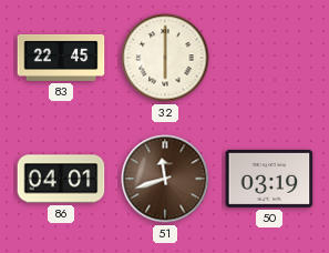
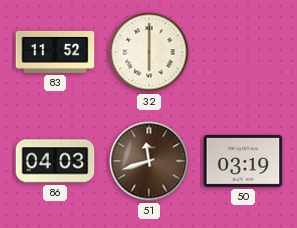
83: 22:45 -> 11:52
86: 04:01 -> 04:03
